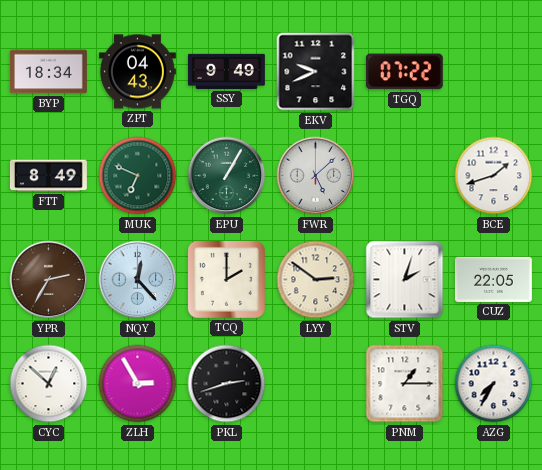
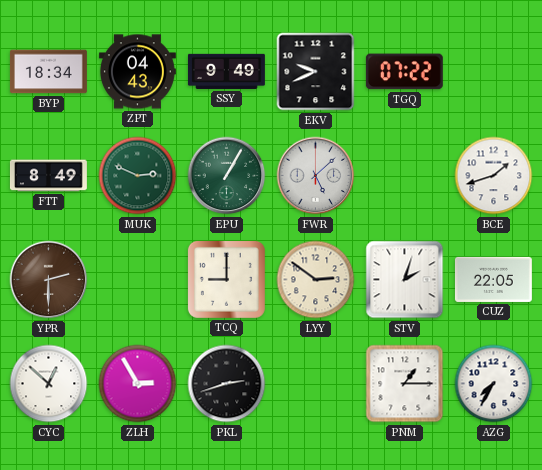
MUK: 6:49 -> 2:49
YPR: 2:35 -> 2:30
NQY: 12:23 -> none
TCQ: 2:00 -> 9:00
